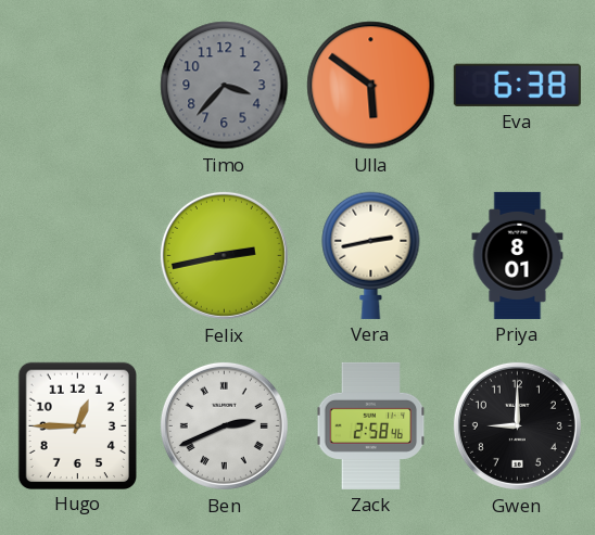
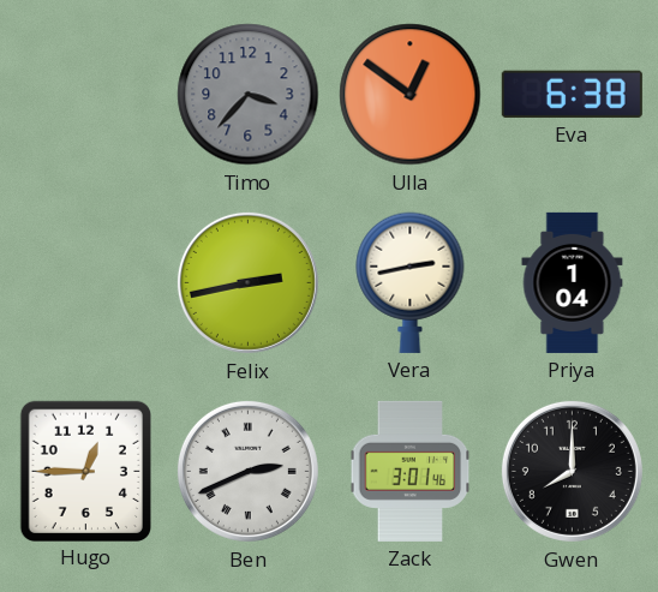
Ulla: 5:51 -> 12:51
Priya: 8:01 -> 1:04
Zack: 2:58 -> 3:01
Gwen: 9:00 -> 8:00
